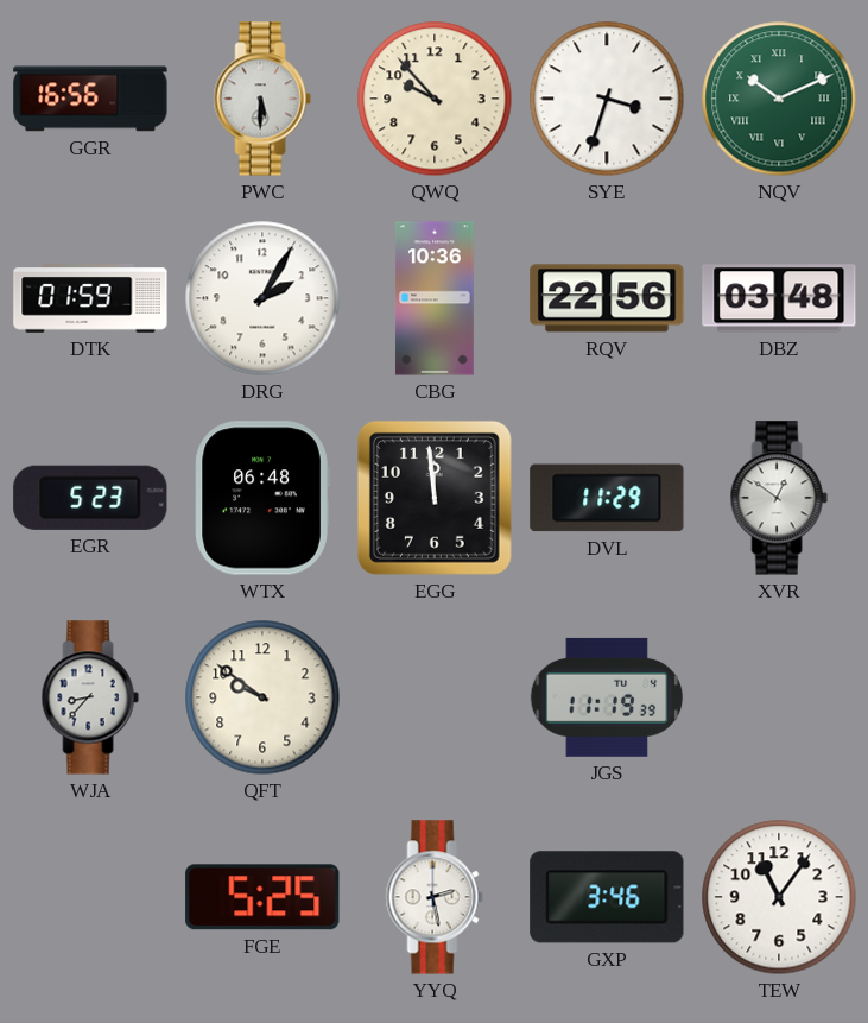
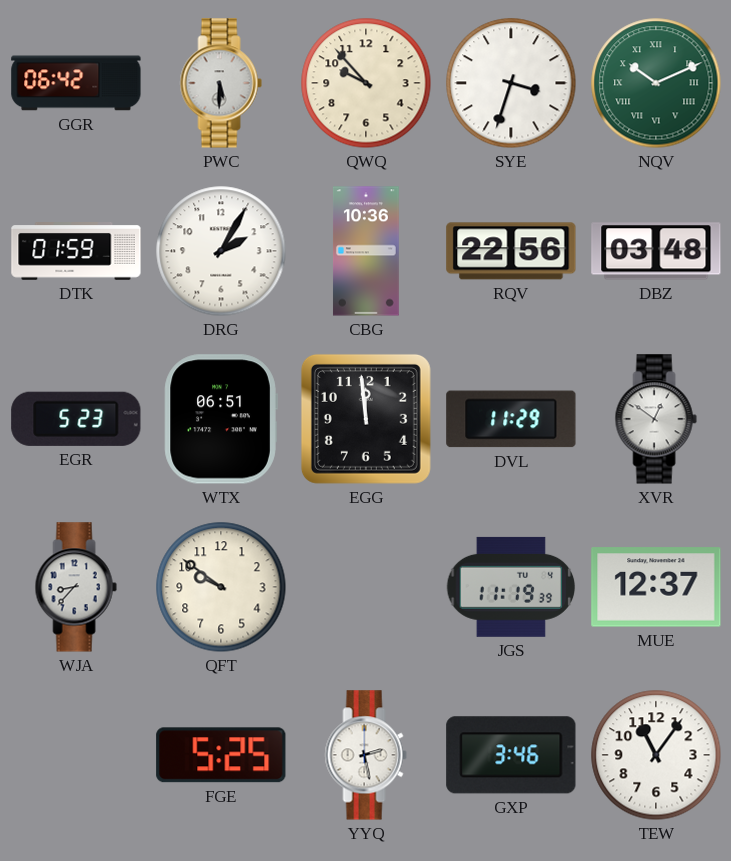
GGR: 16:56 -> 06:42
WTX: 06:48 -> 06:51
MUE: none -> 12:37
